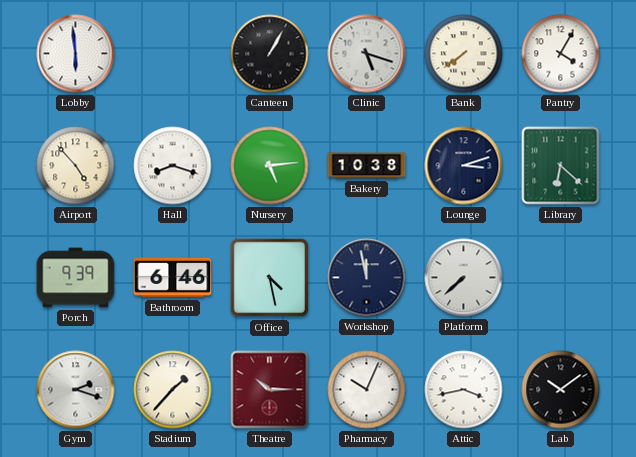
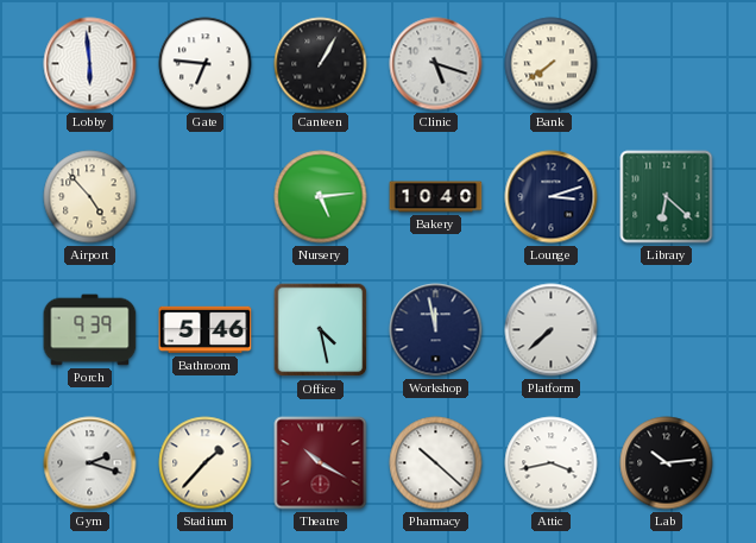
Gate: none -> 6:46
Pantry: 4:05 -> none
Hall: 8:18 -> none
Bakery: 10:38 -> 10:40
Bathroom: 6:46 -> 5:46
Theatre: 10:15 -> 10:20
Pharmacy: 10:04 -> 10:22
Lab: 10:09 -> 10:14
